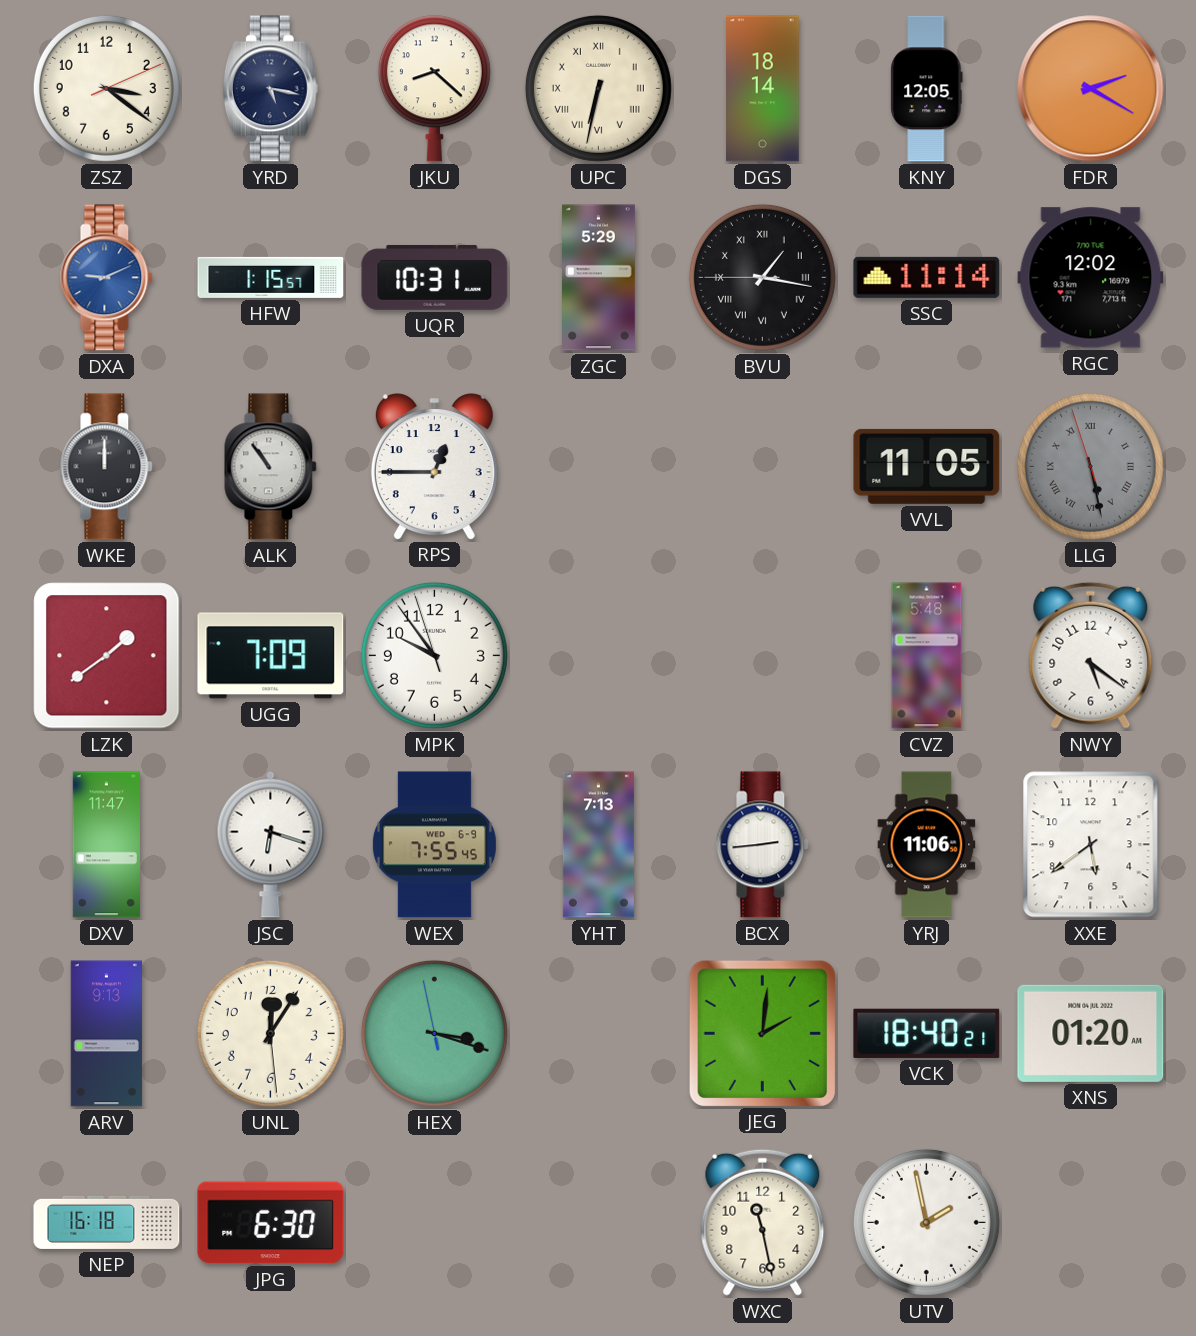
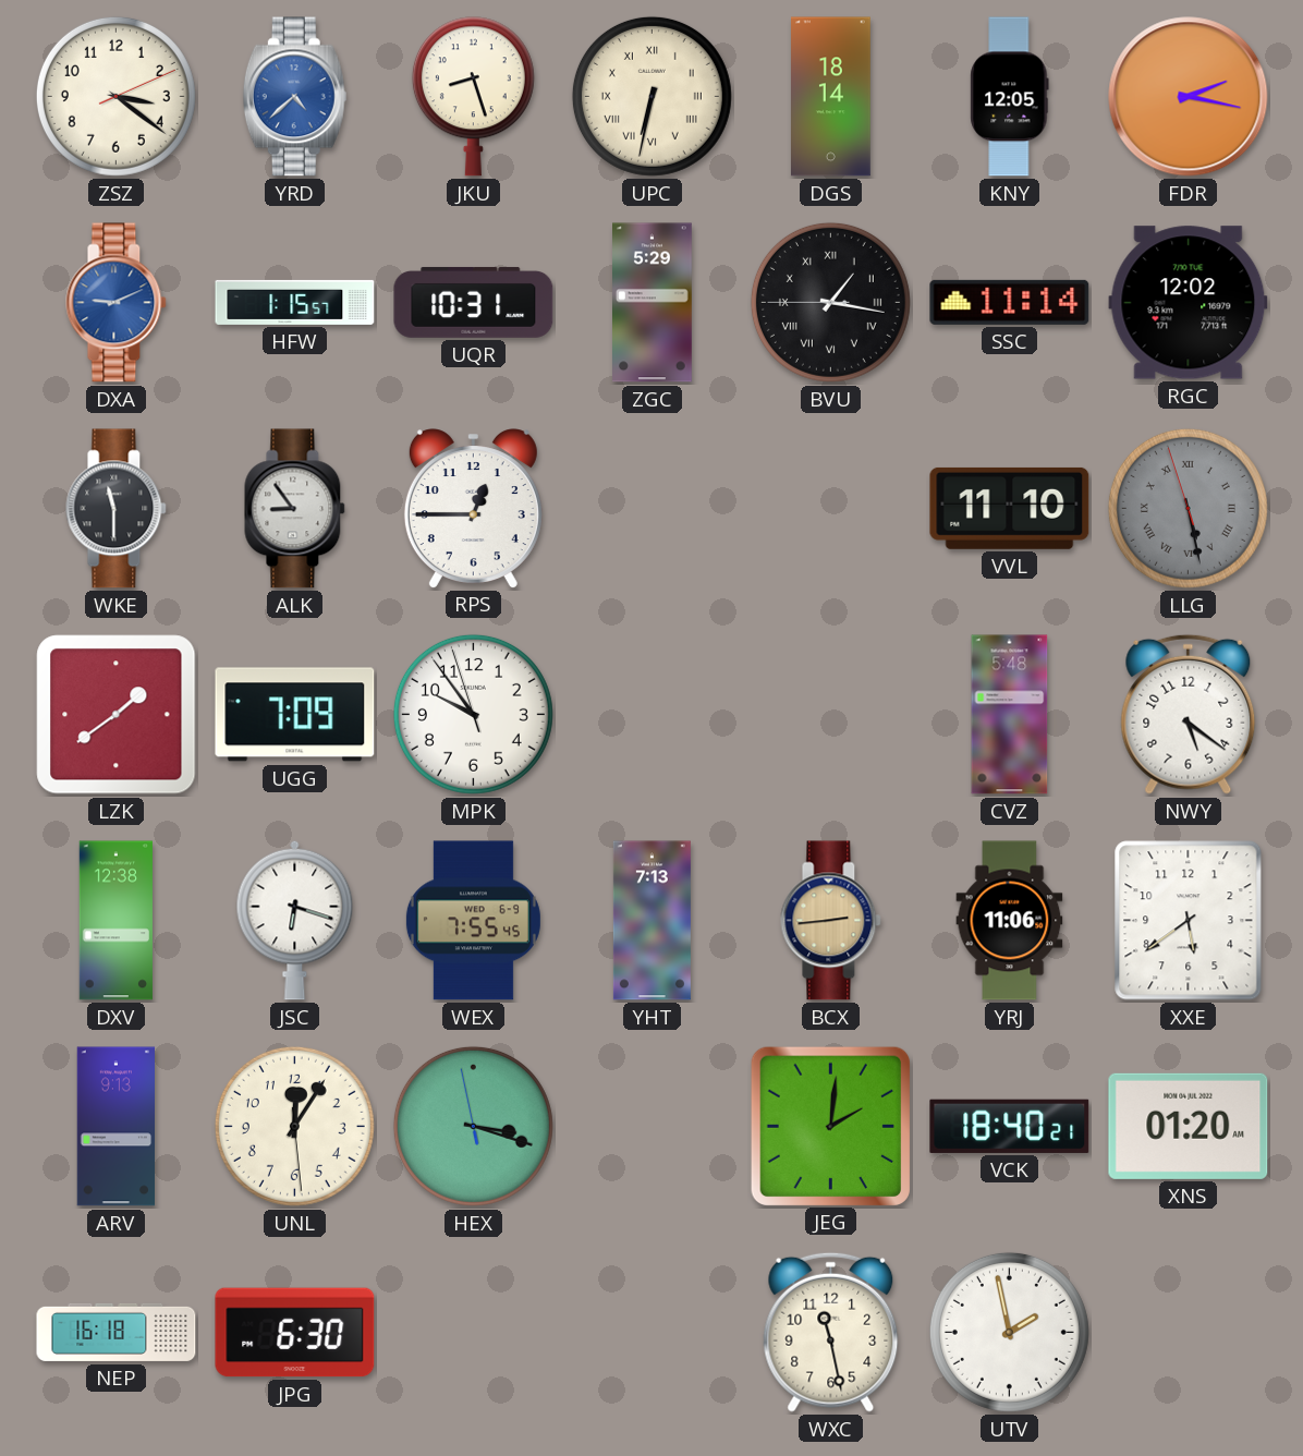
YRD: 5:17 -> 4:38
YRD dial: navy -> blue
JKU: 8:22 -> 8:27
FDR: 2:20 -> 2:17
WKE: 12:00 -> 11:30
ALK: 10:54 -> 8:54
VVL: 11:05 -> 11:10
DXV: 11:47 -> 12:38
BCX dial: white -> champagne
